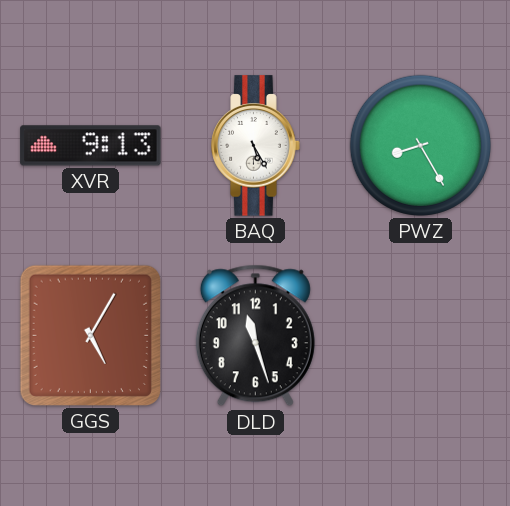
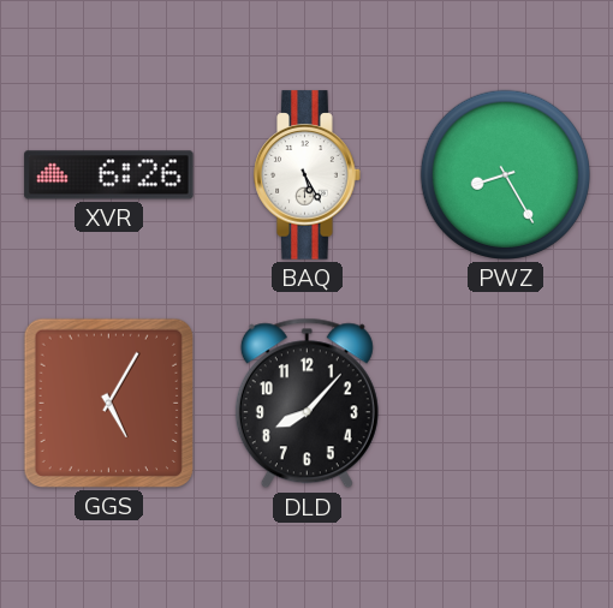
XVR: 9:13 -> 6:26
DLD: 11:27 -> 8:07
